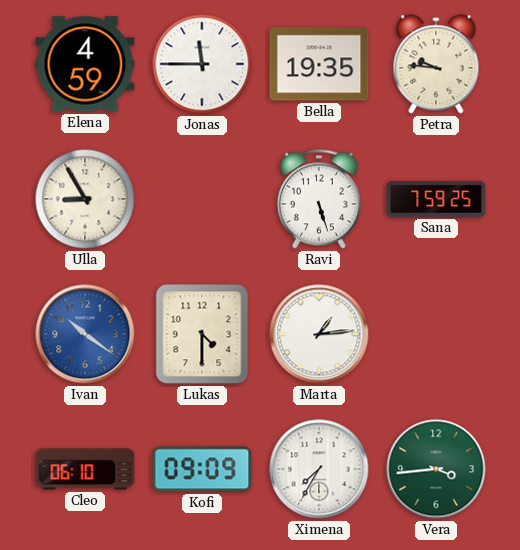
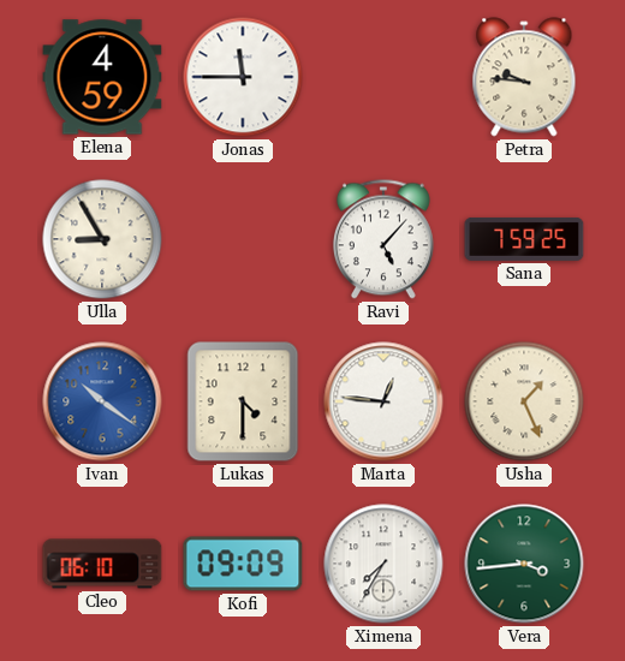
Bella: 19:35 -> none
Ravi: 5:27 -> 5:07
Marta: 1:14 -> 12:46
Usha: none -> 1:26
